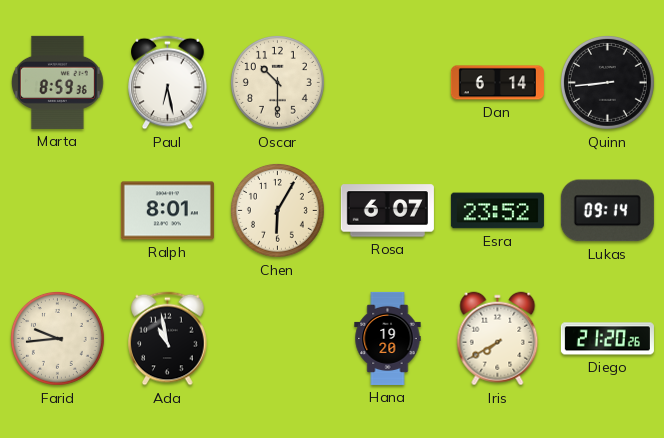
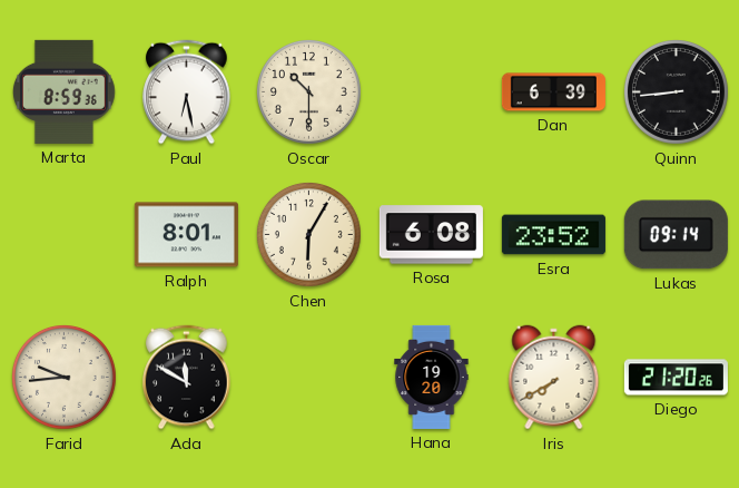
Dan: 6:14 -> 6:39
Rosa: 6:07 -> 6:08
Ada: 10:58 -> 11:50
